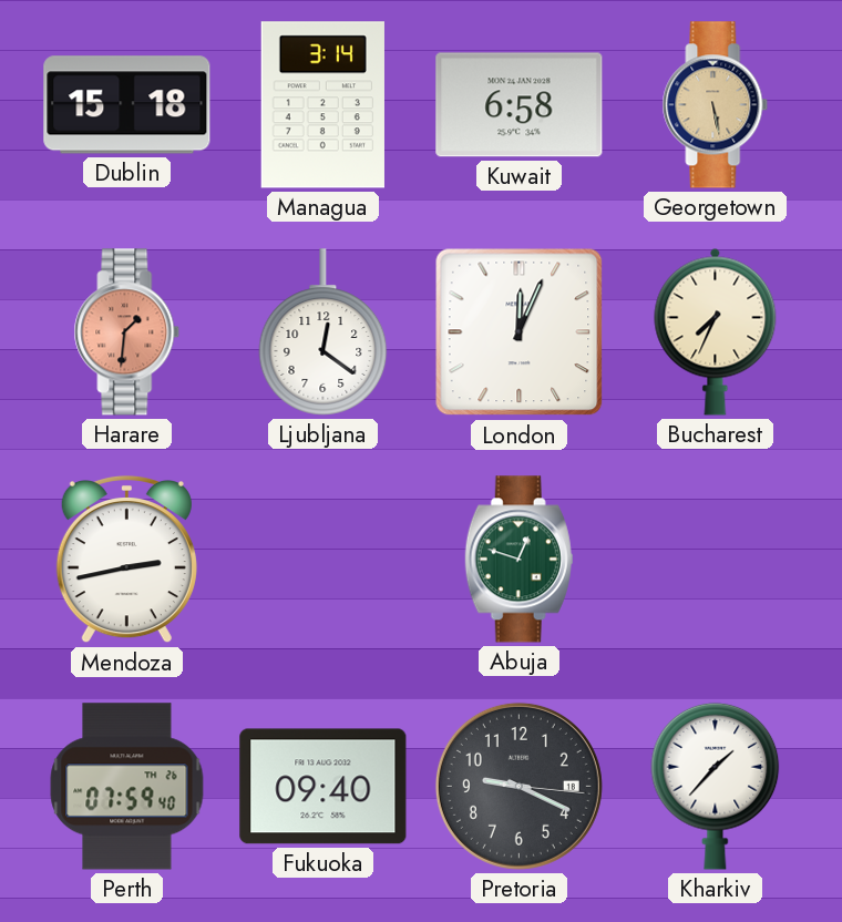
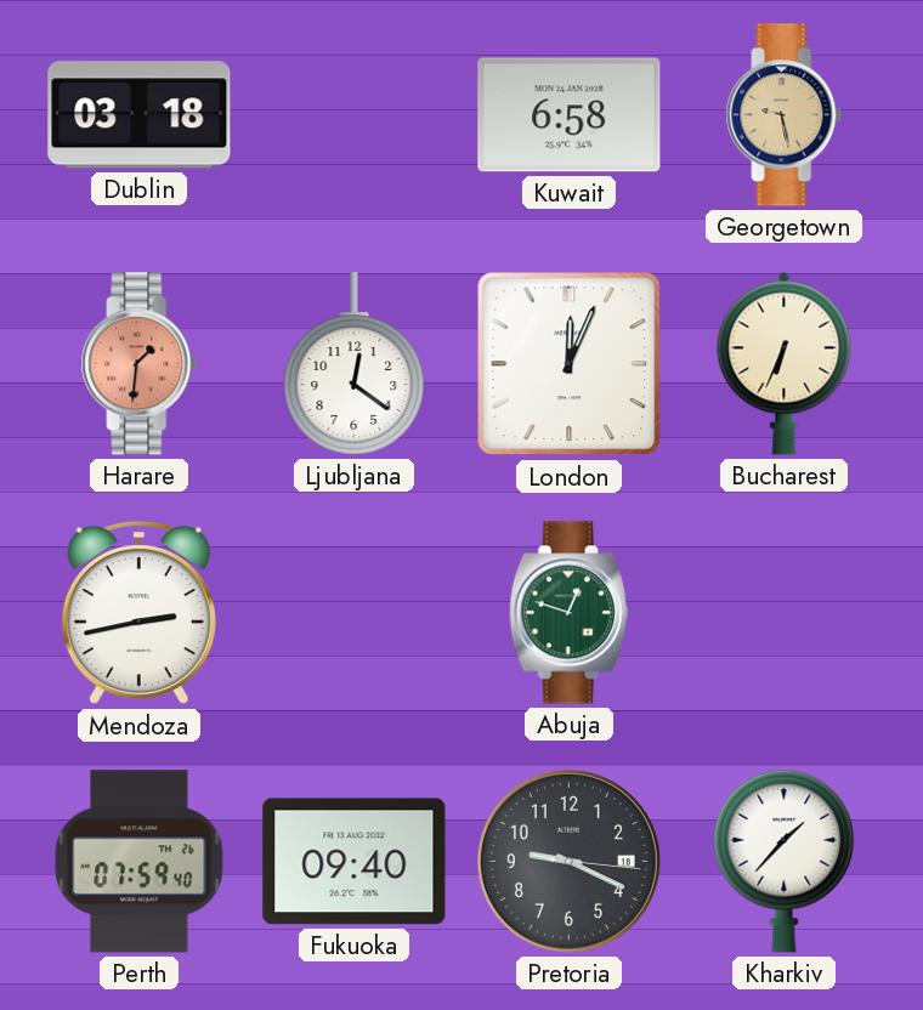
Dublin: 15:18 -> 03:18
Managua: 3:14 -> none
Georgetown: 5:28 -> 9:28
Bucharest: 7:34 -> 6:34
